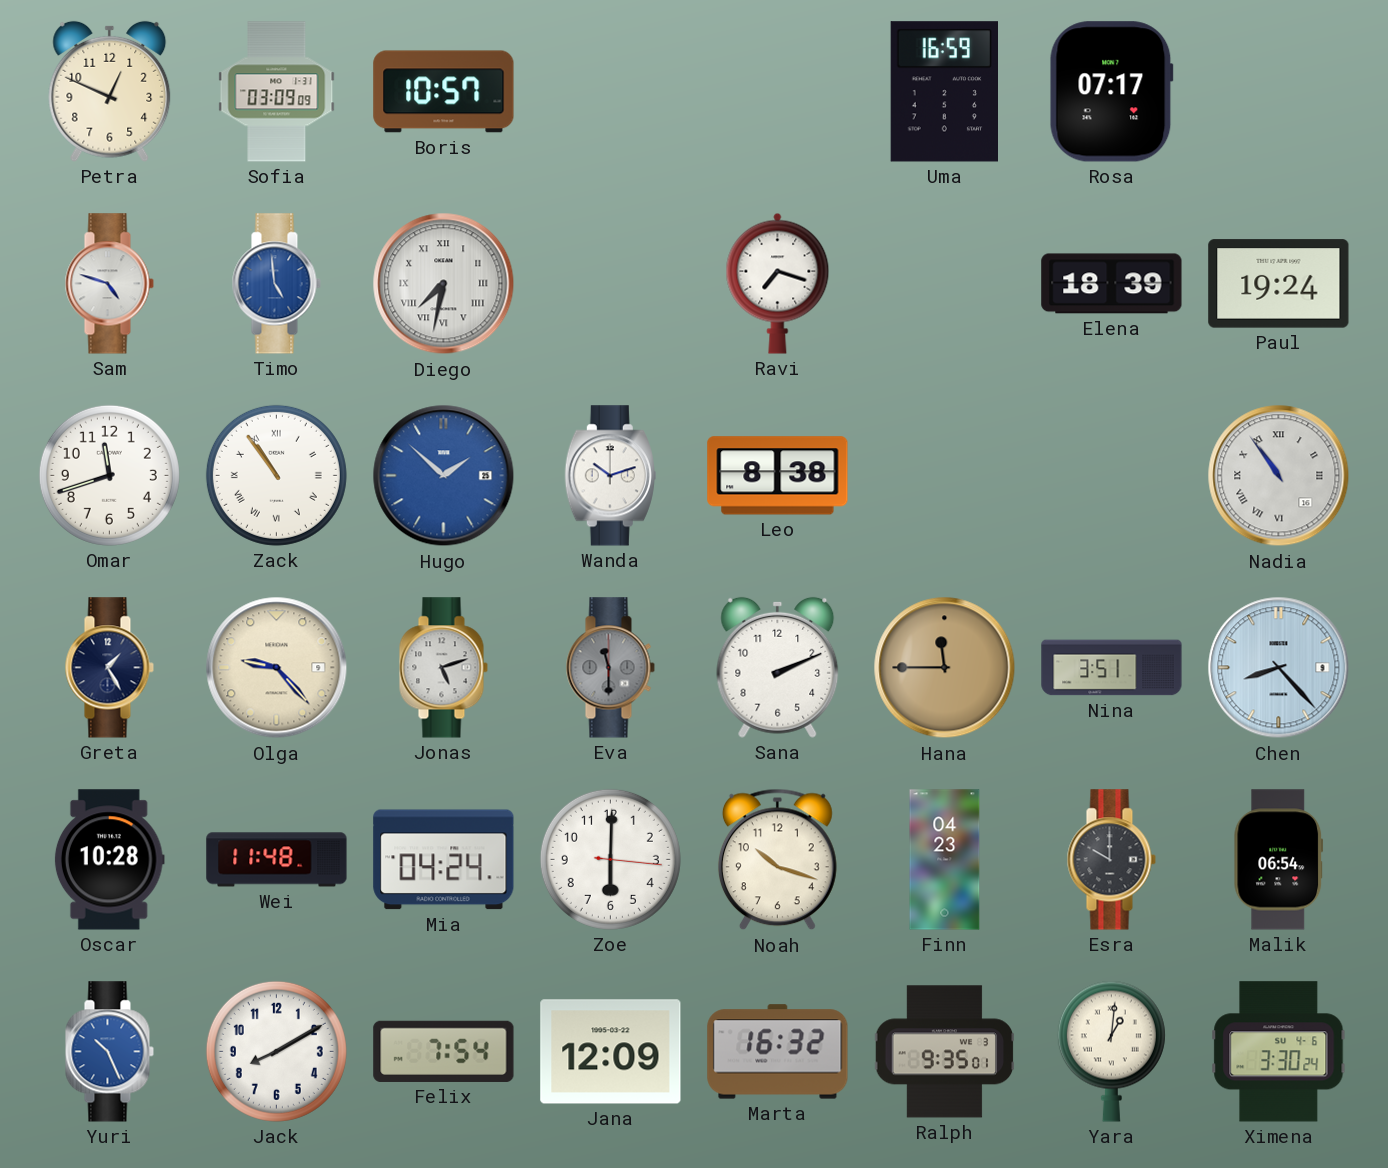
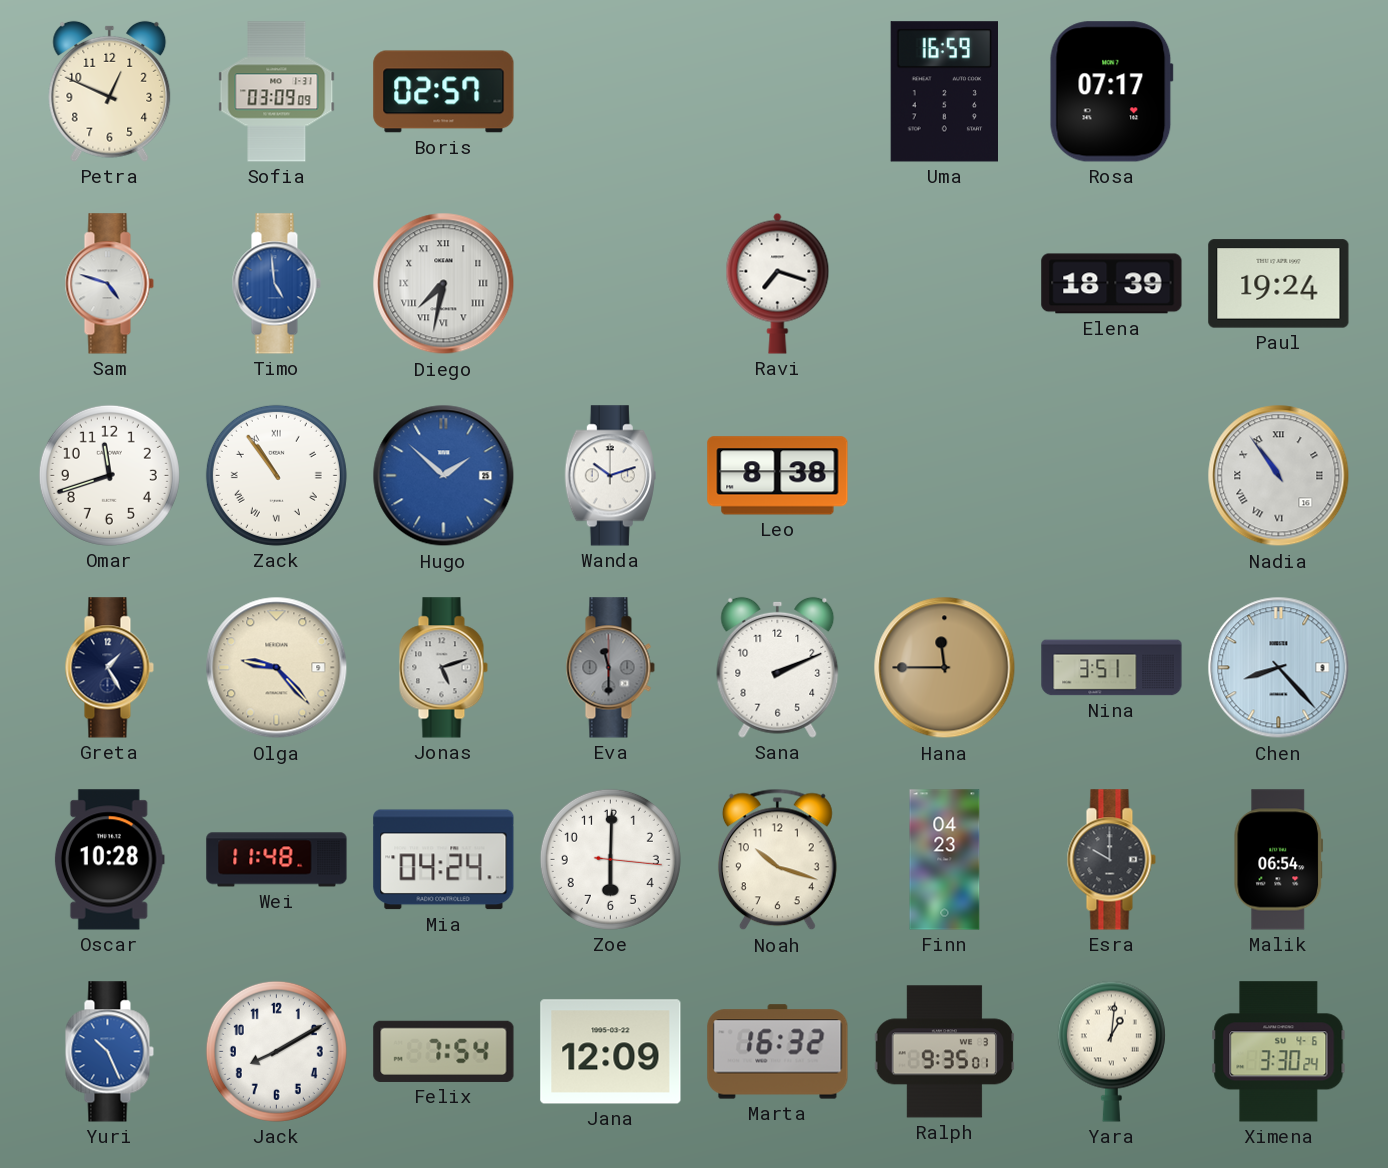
Boris: 10:57 -> 02:57
